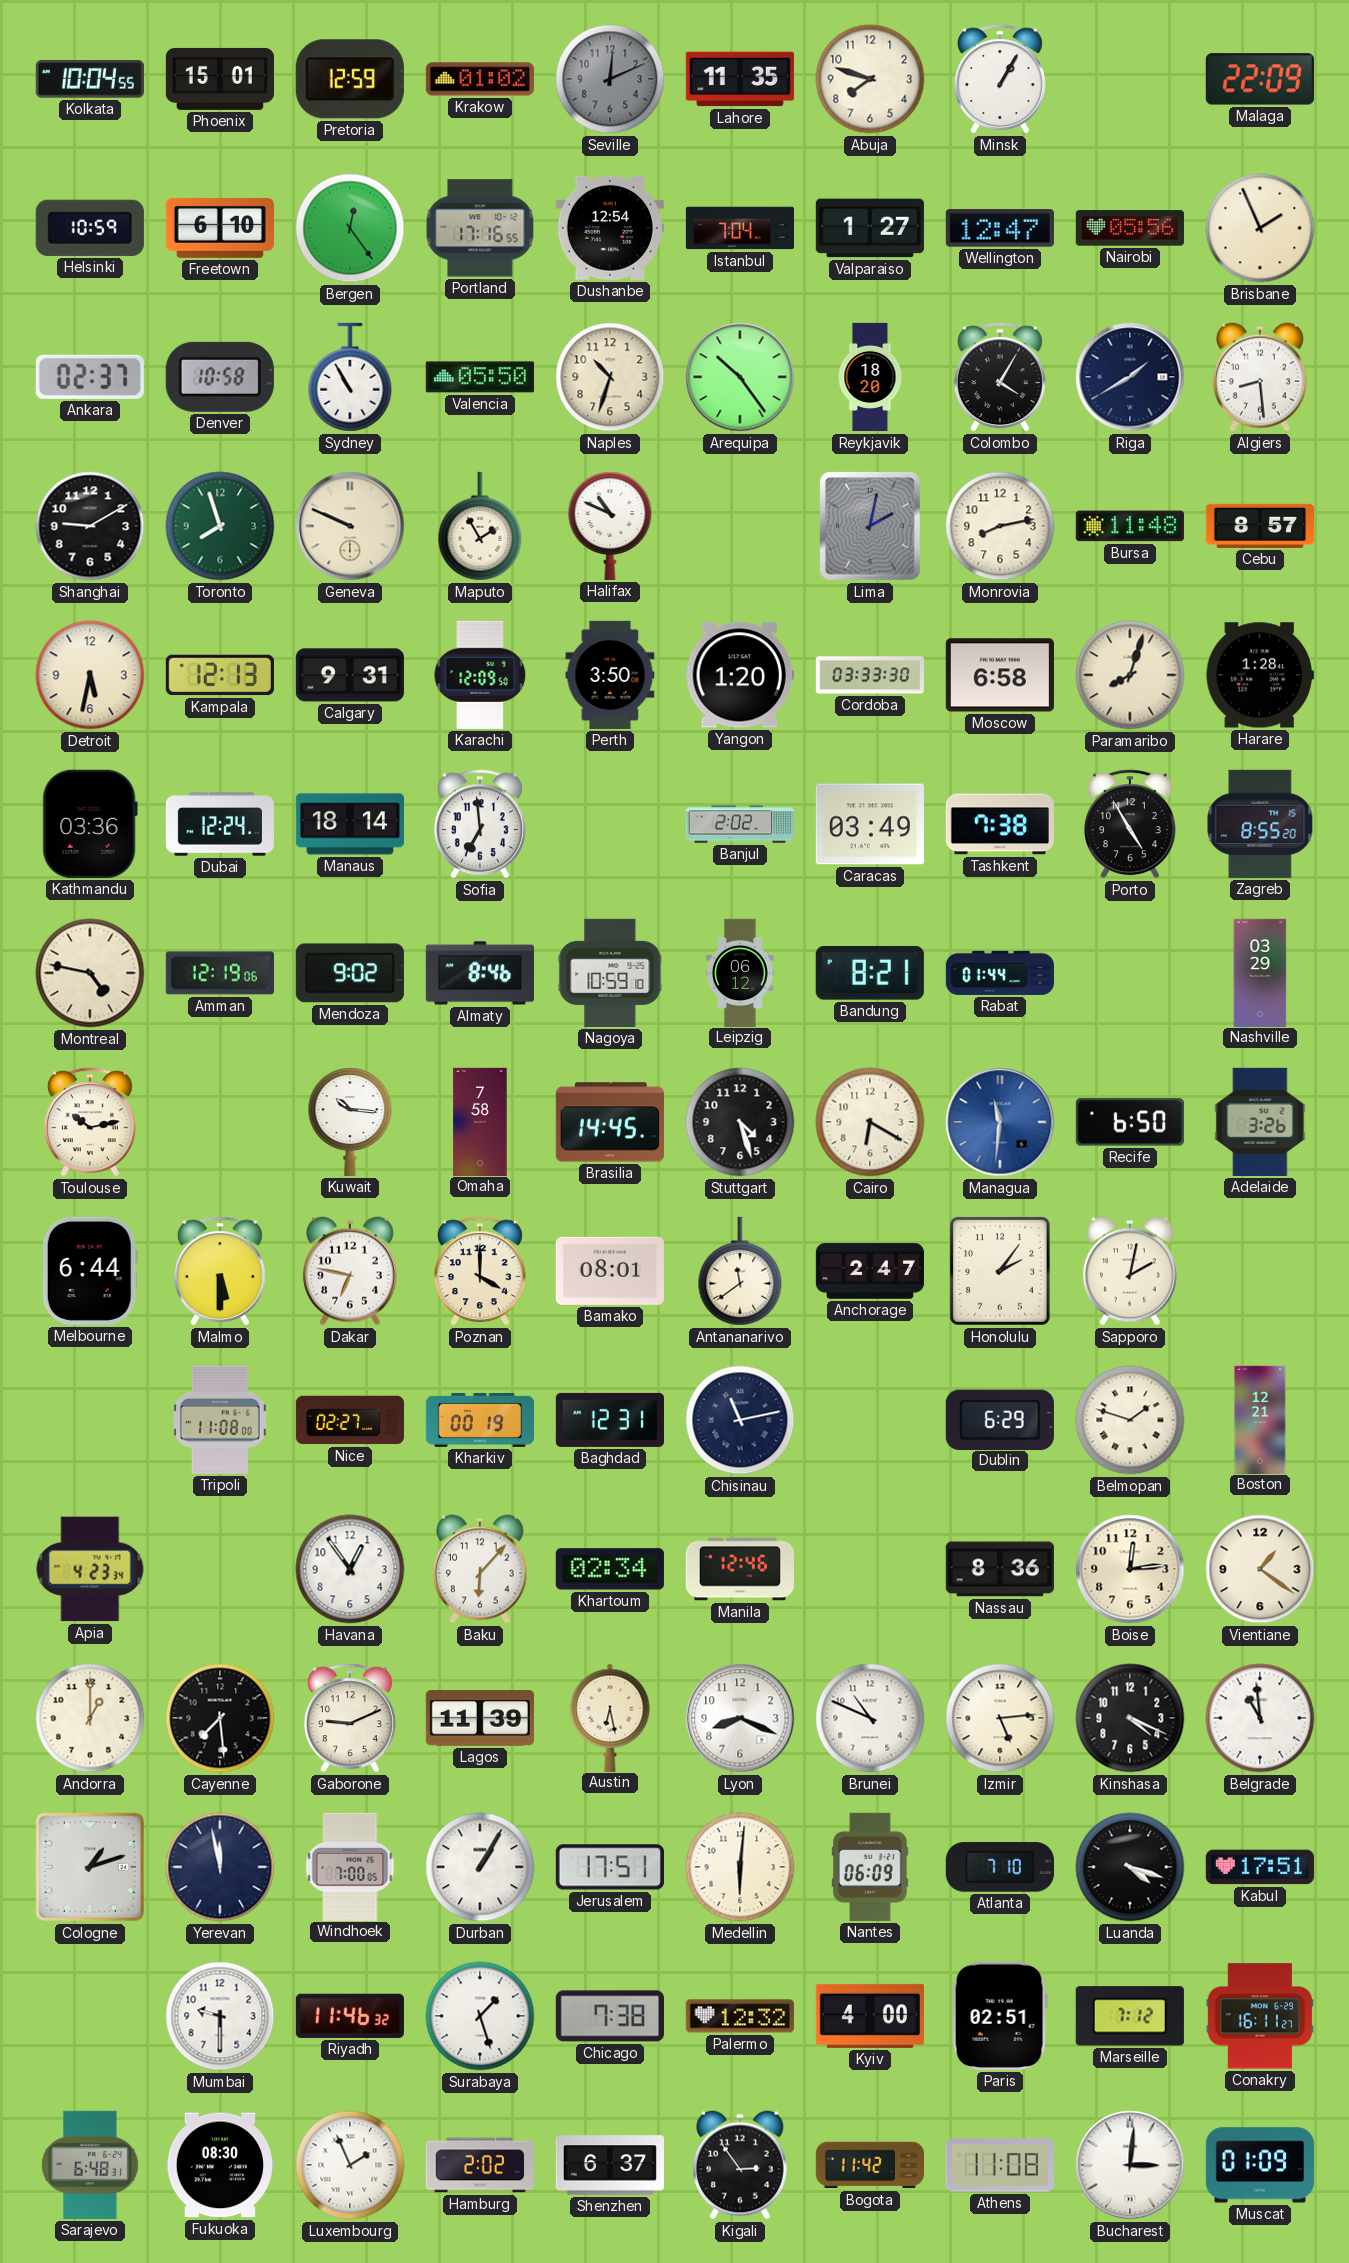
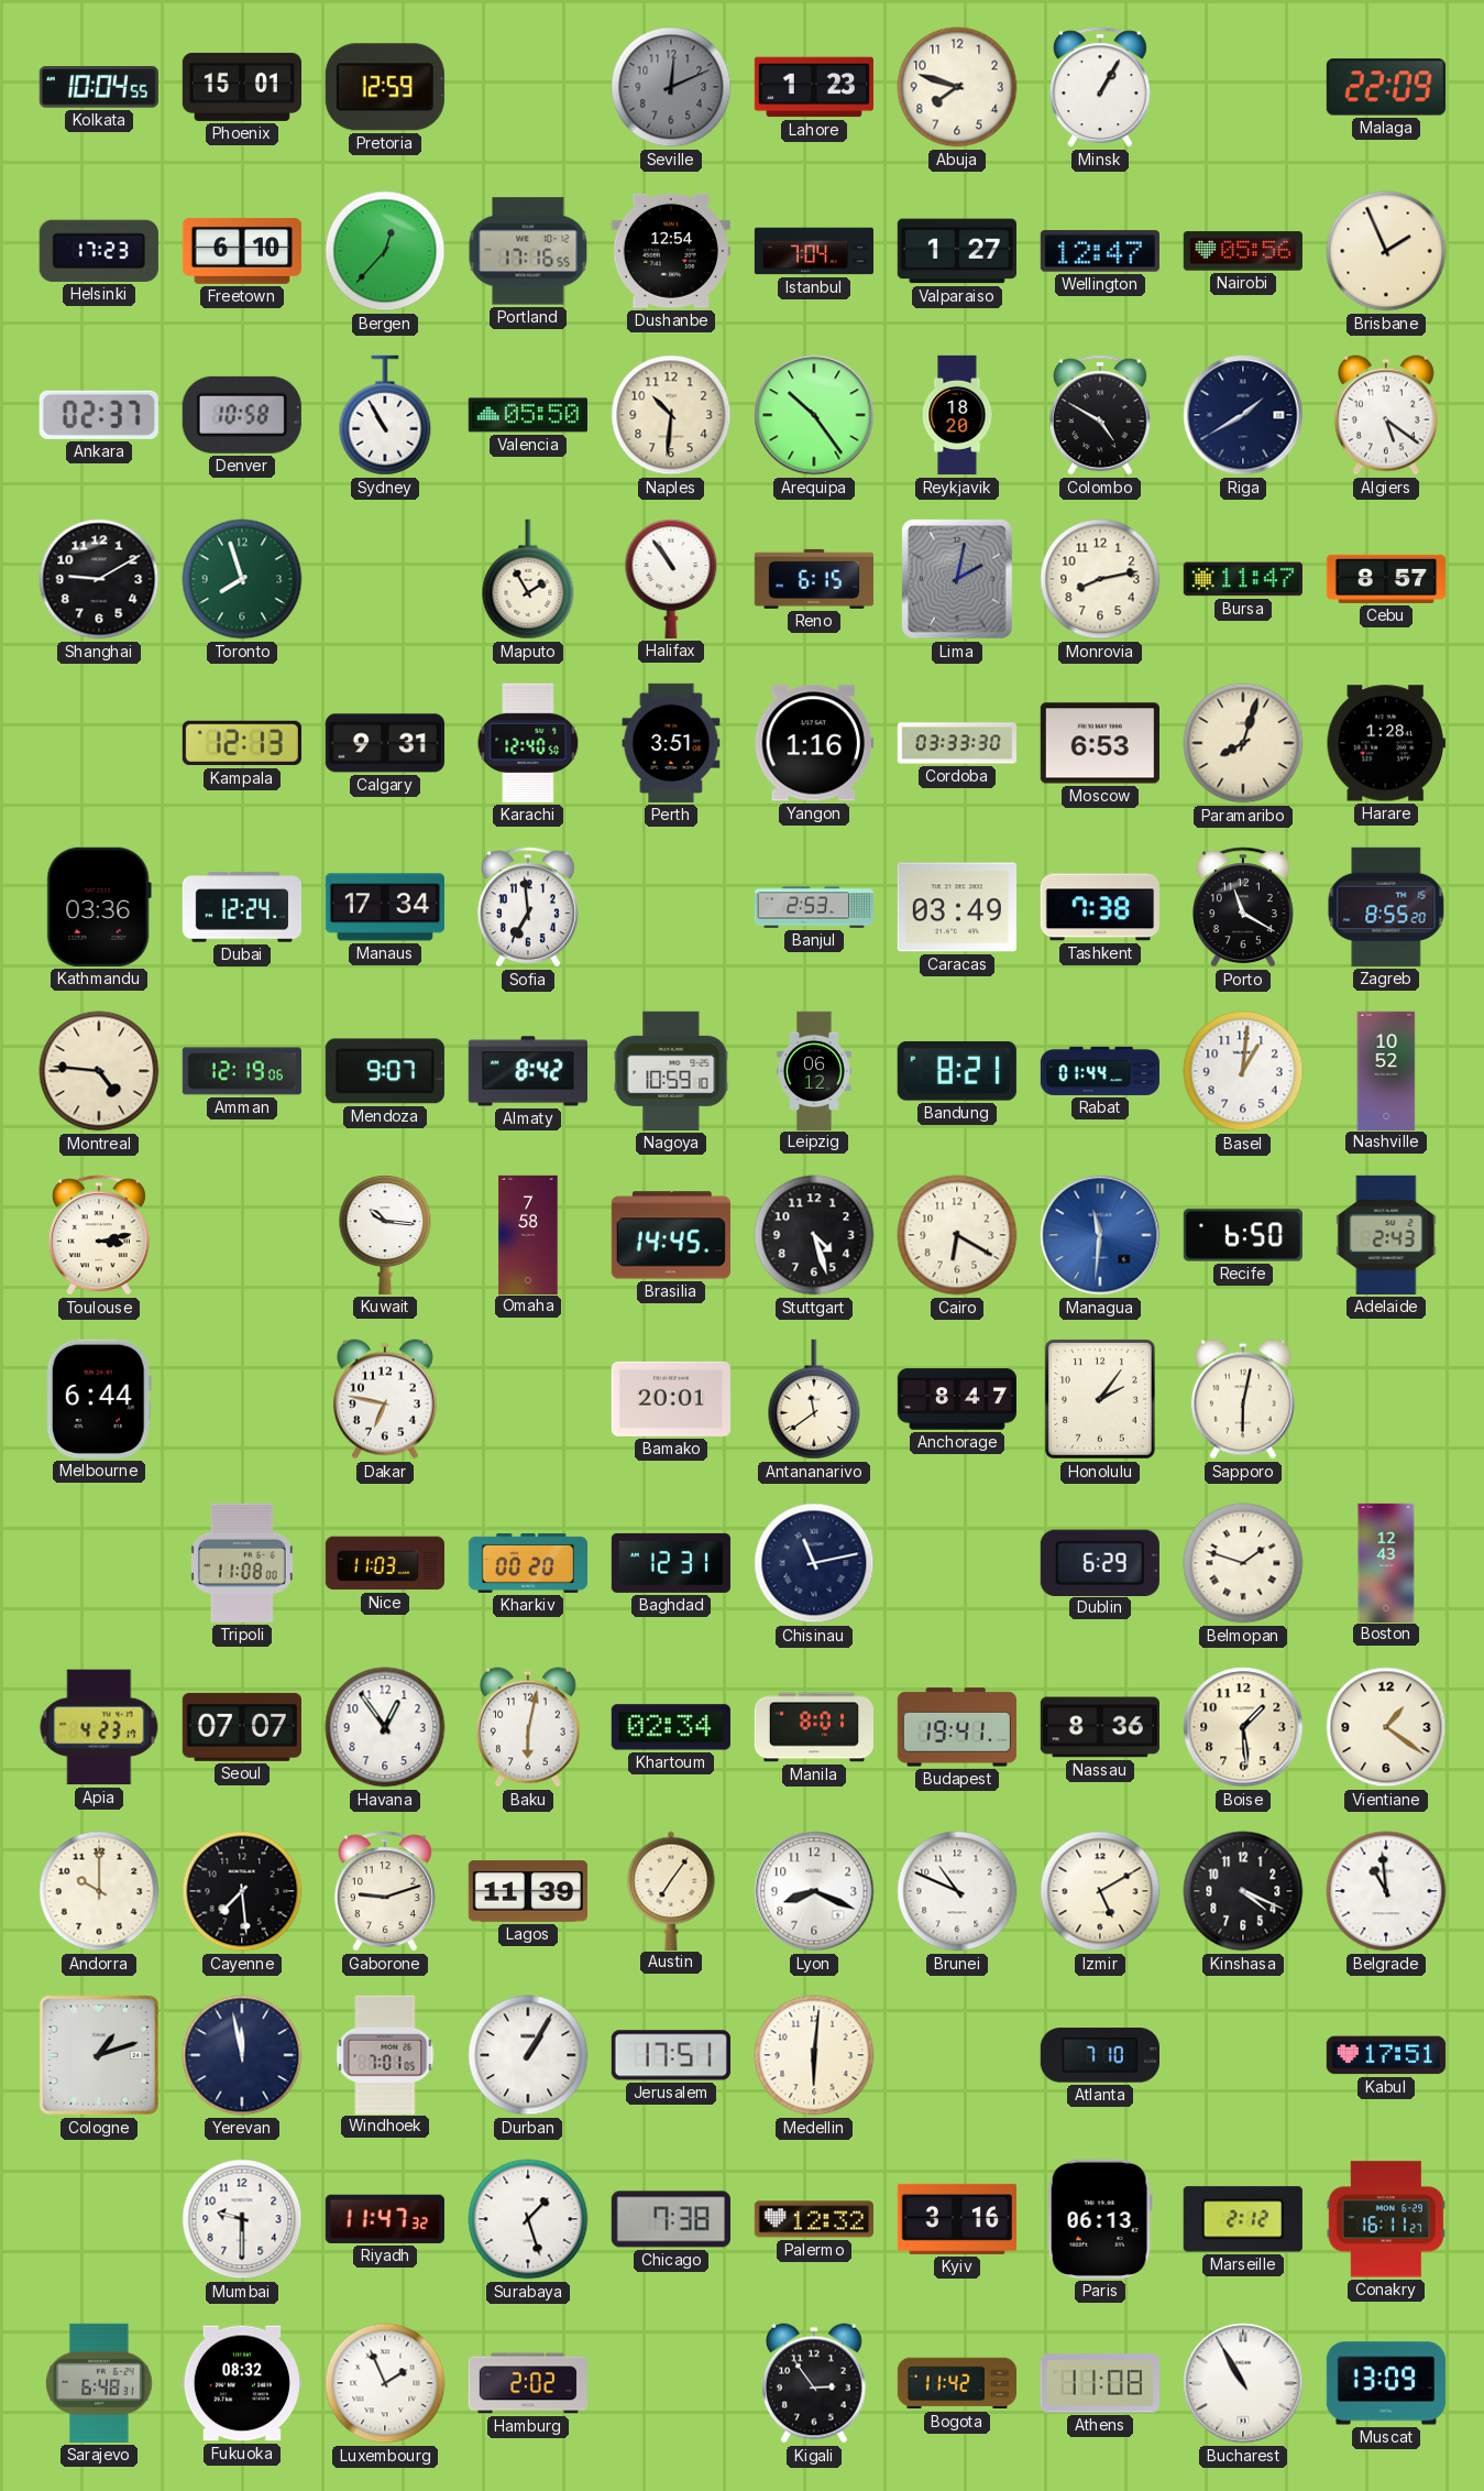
Krakow: 01:02 -> none
Lahore: 11:35 -> 1:23
Helsinki: 10:59 -> 17:23
Bergen: 12:24 -> 12:37
Naples: 10:33 -> 10:31
Colombo: 4:05 -> 4:50
Algiers: 8:29 -> 5:21
Geneva: 9:49 -> none
Halifax: 10:49 -> 10:54
Reno: none -> 6:15
Bursa: 11:48 -> 11:47
Detroit: 5:32 -> none
Karachi: 12:09 -> 12:40
Perth: 3:50 -> 3:51
Yangon: 1:20 -> 1:16
Moscow: 6:58 -> 6:53
Manaus: 18:14 -> 17:34
Banjul: 2:02 -> 2:53
Porto: 4:55 -> 11:20
Montreal: 4:47 -> 4:46
Mendoza: 9:02 -> 9:07
Almaty: 8:46 -> 8:42
Basel: none -> 1:01
Nashville: 03:29 -> 10:52
Toulouse: 10:13 -> 3:13
Adelaide: 3:26 -> 2:43
Malmo: 5:30 -> none
Poznan: 4:00 -> none
Bamako: 08:01 -> 20:01
Anchorage: 2:47 -> 8:47
Sapporo: 2:02 -> 6:02
Nice: 02:27 -> 11:03
Kharkiv: 00:19 -> 00:20
Boston: 12:21 -> 12:43
Apia: 4:23:34 -> 4:23:17
Seoul: none -> 07:07
Baku: 6:07 -> 6:02
Manila: 12:46 -> 8:01
Budapest: none -> 19:41
Boise: 12:14 -> 1:29
Andorra: 1:00 -> 10:00
Gaborone: 9:11 -> 9:12
Austin: 6:28 -> 7:06
Izmir: 5:14 -> 5:10
Windhoek: 7:00 -> 7:01
Nantes: 06:09 -> none
Luanda: 4:18 -> none
Riyadh: 11:46 -> 11:47
Kyiv: 4:00 -> 3:16
Paris: 02:51 -> 06:13
Marseille: 7:12 -> 2:12
Fukuoka: 08:30 -> 08:32
Shenzhen: 6:37 -> none
Bucharest: 3:01 -> 10:55
Muscat: 01:09 -> 13:09
